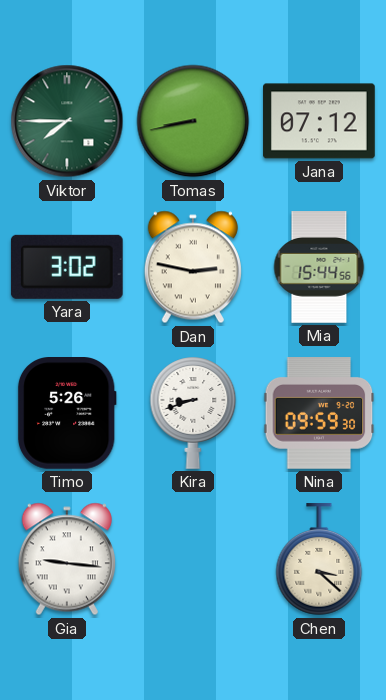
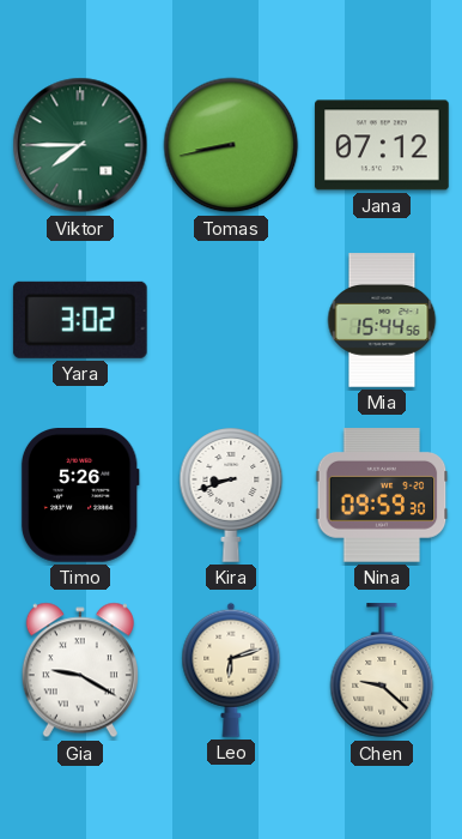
Dan: 2:47 -> none
Gia: 9:16 -> 9:20
Leo: none -> 6:12
Chen: 3:22 -> 9:22
